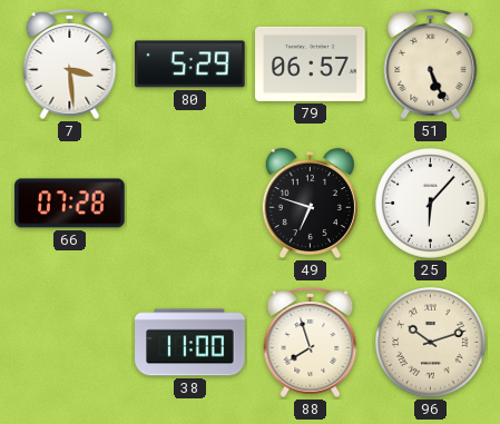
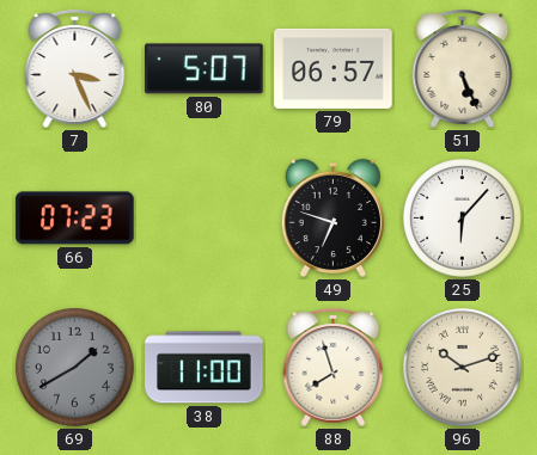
7: 3:29 -> 3:26
80: 5:29 -> 5:07
66: 07:28 -> 07:23
69: none -> 1:40
